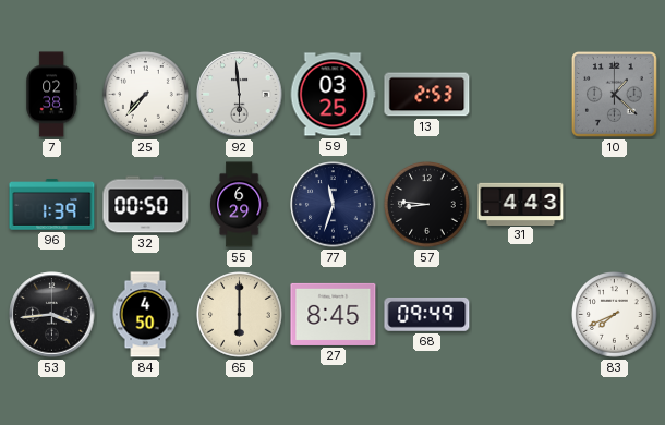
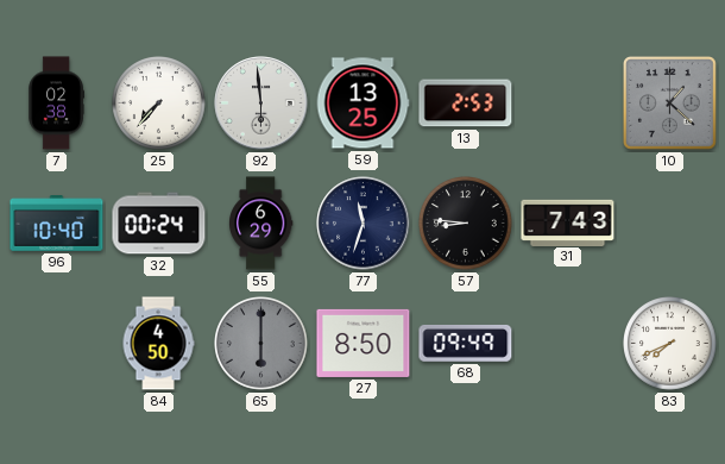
59: 03:25 -> 13:25
96: 1:39 -> 10:40
32: 00:50 -> 00:24
31: 4:43 -> 7:43
53: 3:44 -> none
65 dial: cream -> grey
27: 8:45 -> 8:50
